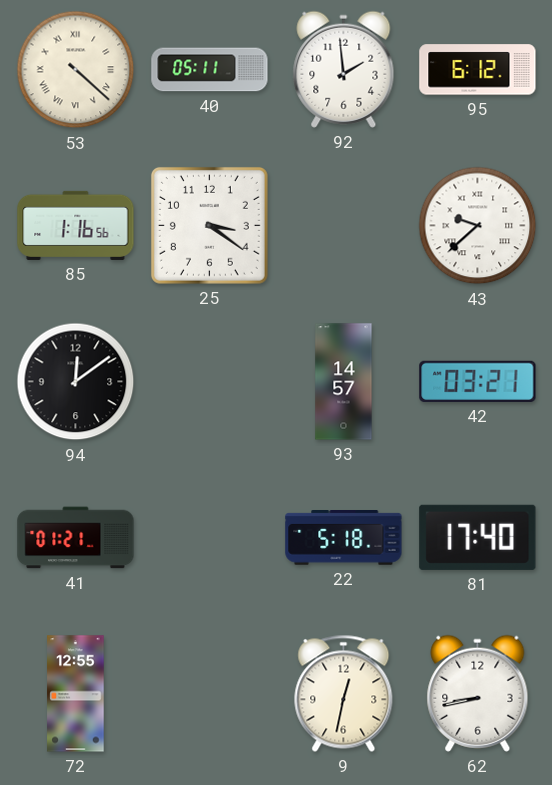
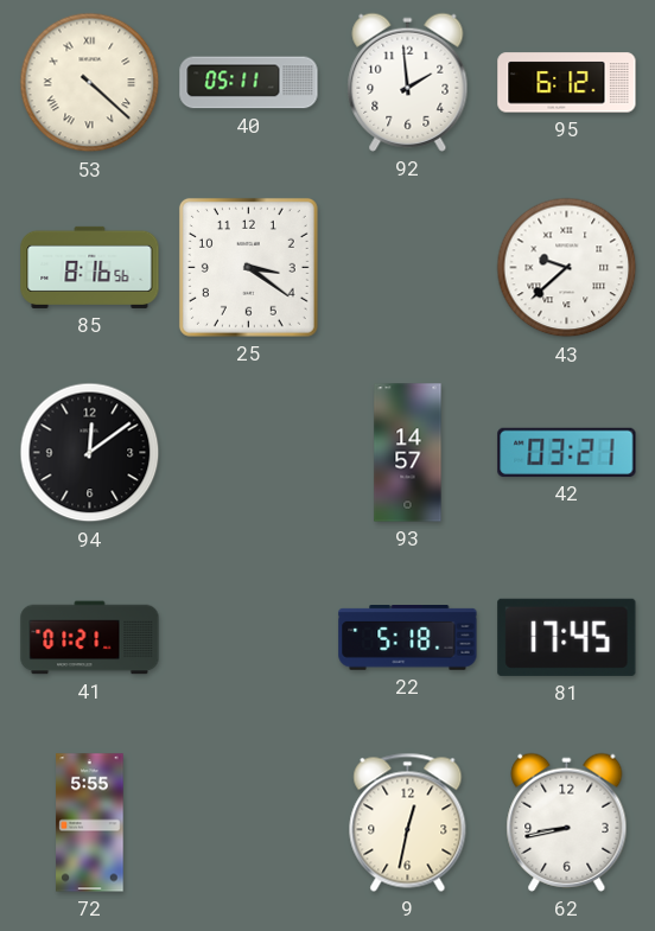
85: 1:16 -> 8:16
81: 17:40 -> 17:45
72: 12:55 -> 5:55
